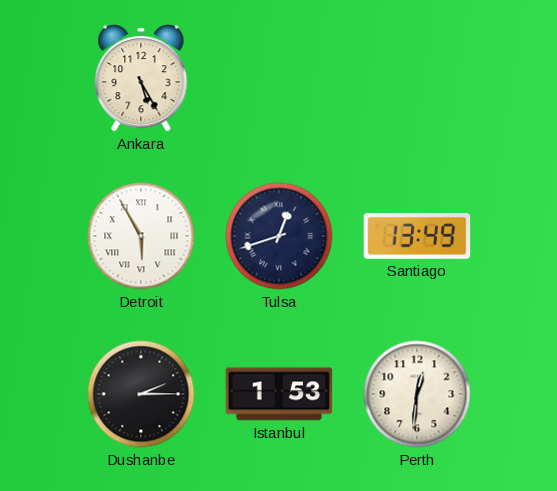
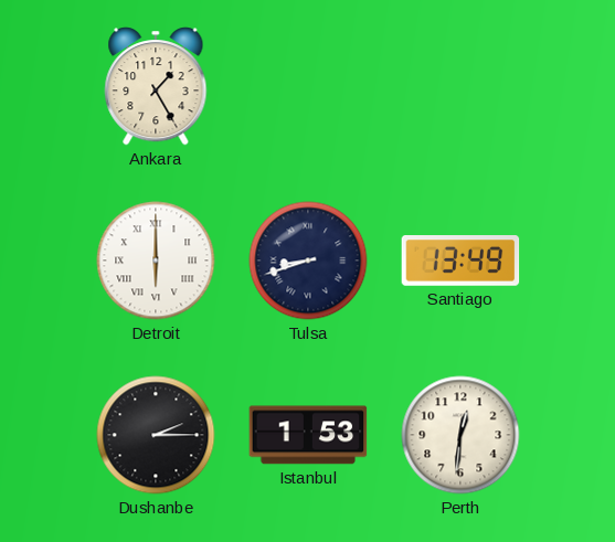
Ankara: 5:25 -> 1:25
Detroit: 5:55 -> 6:00
Tulsa: 12:42 -> 8:42
